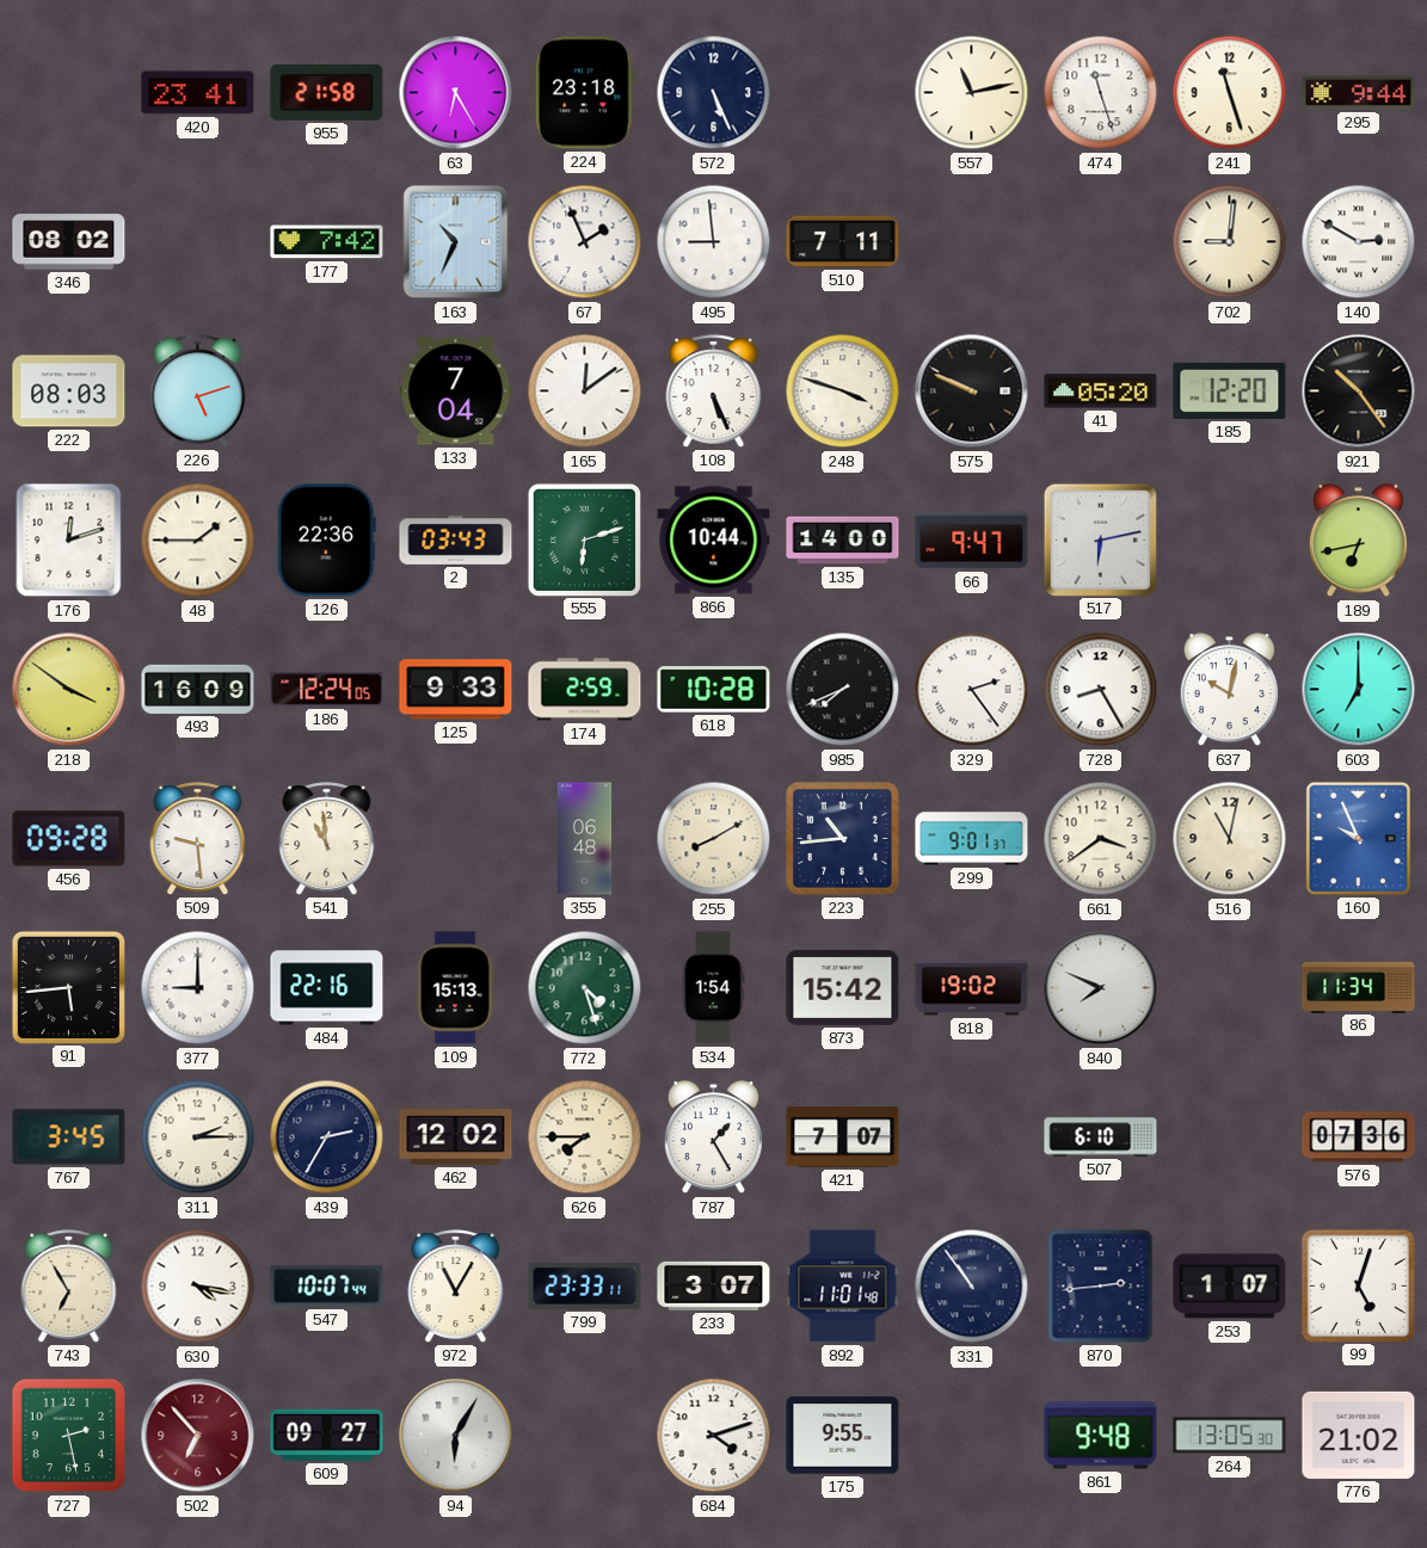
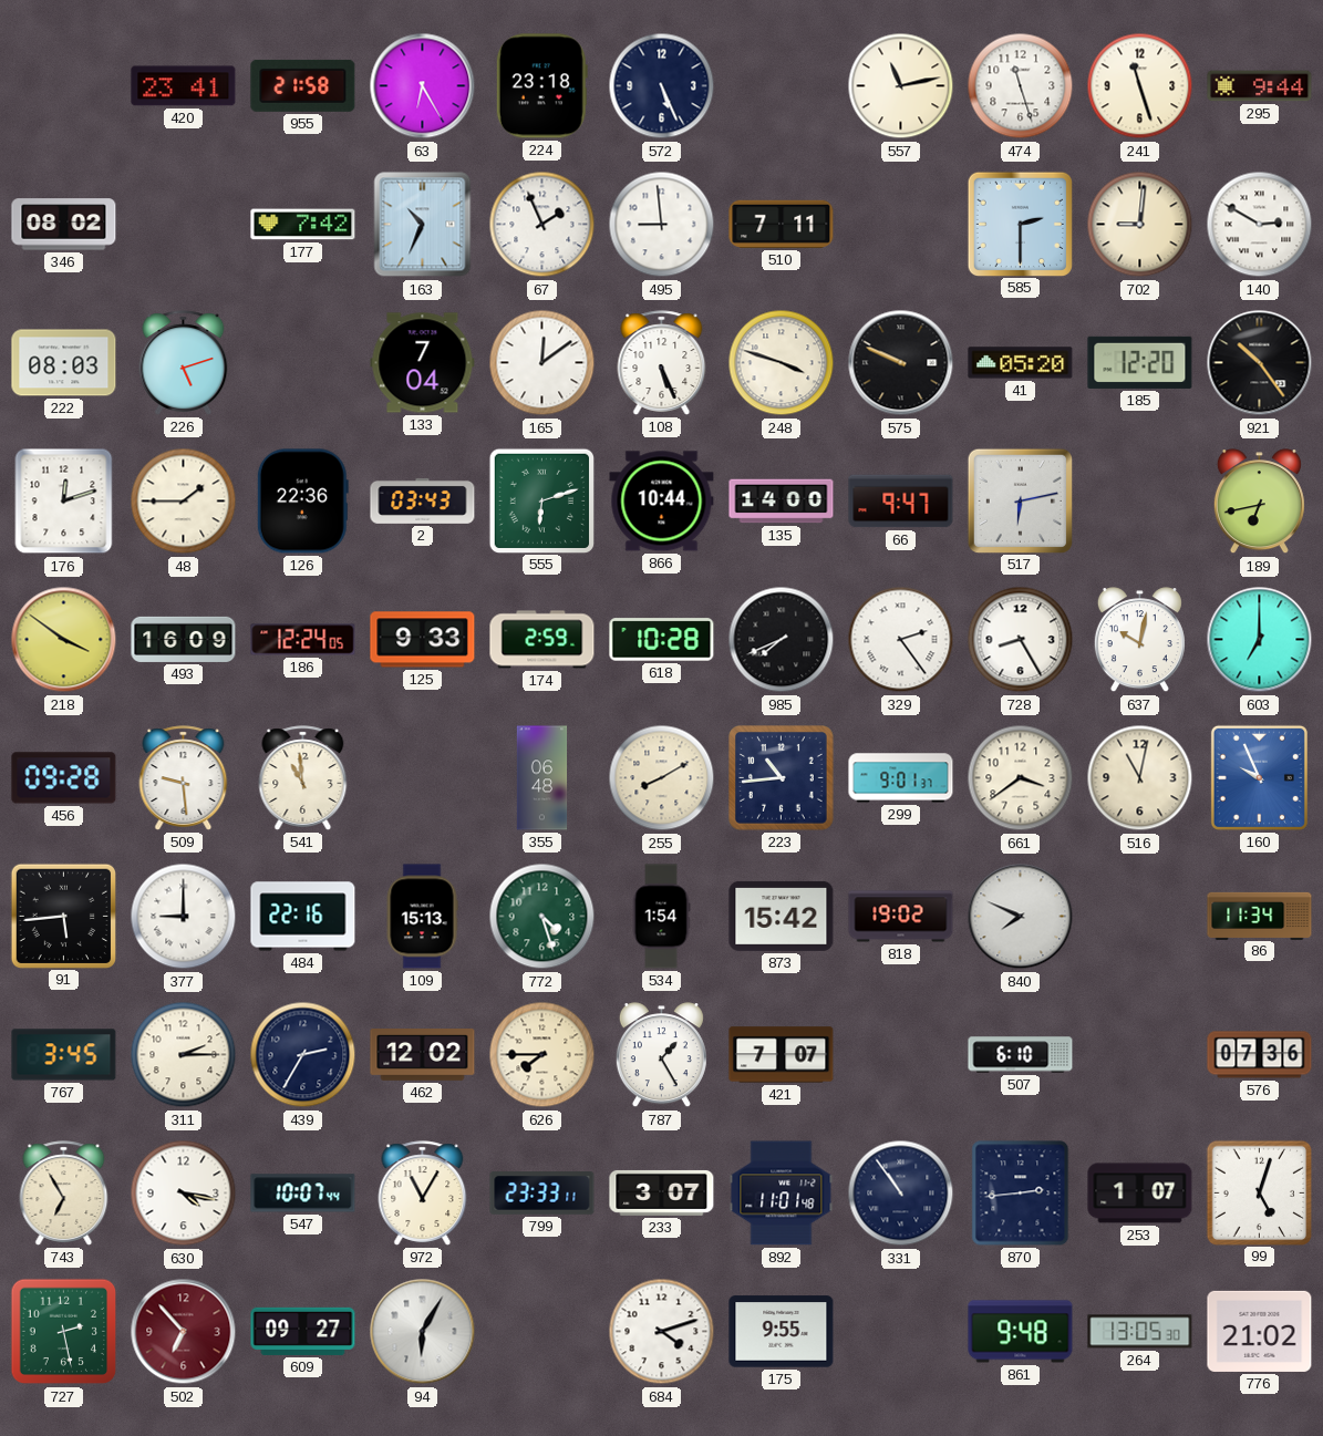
585: none -> 2:30
